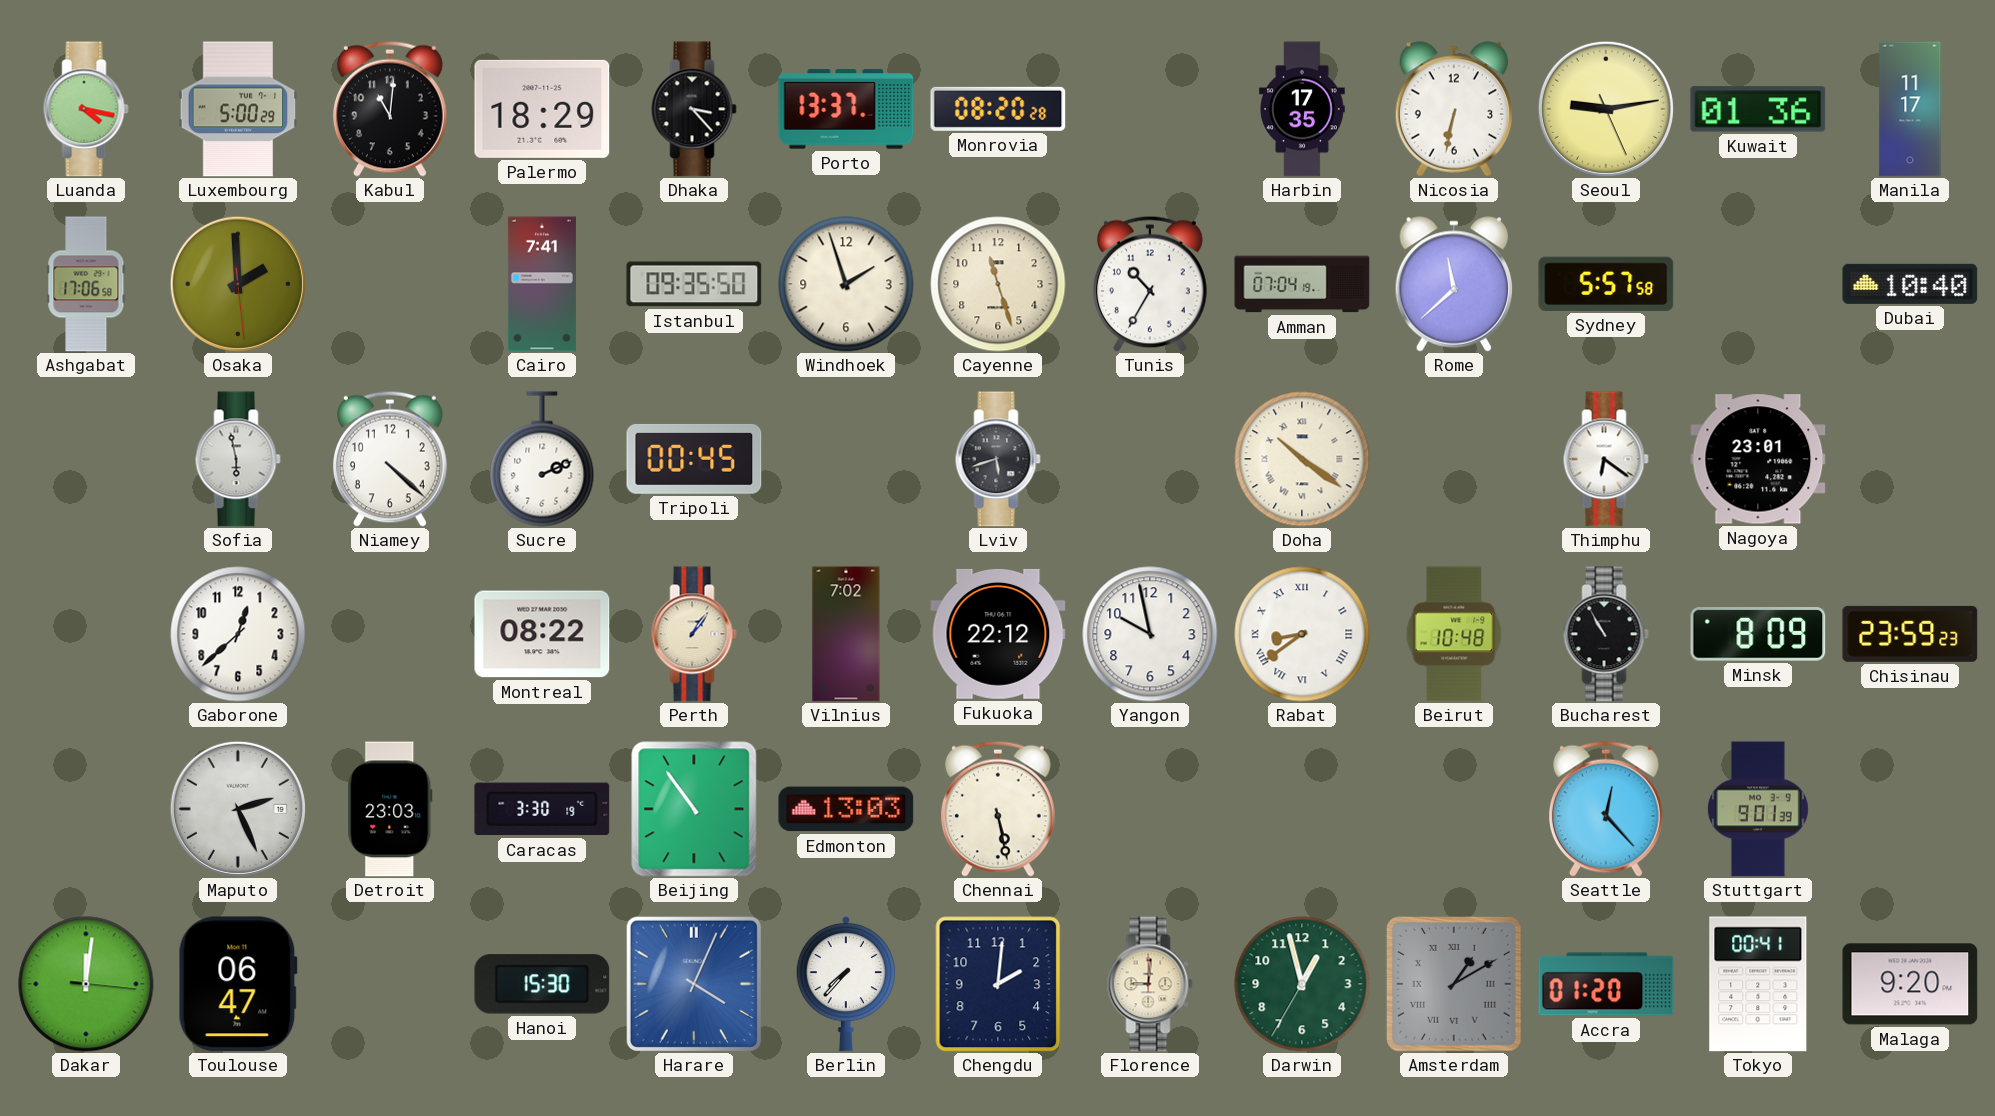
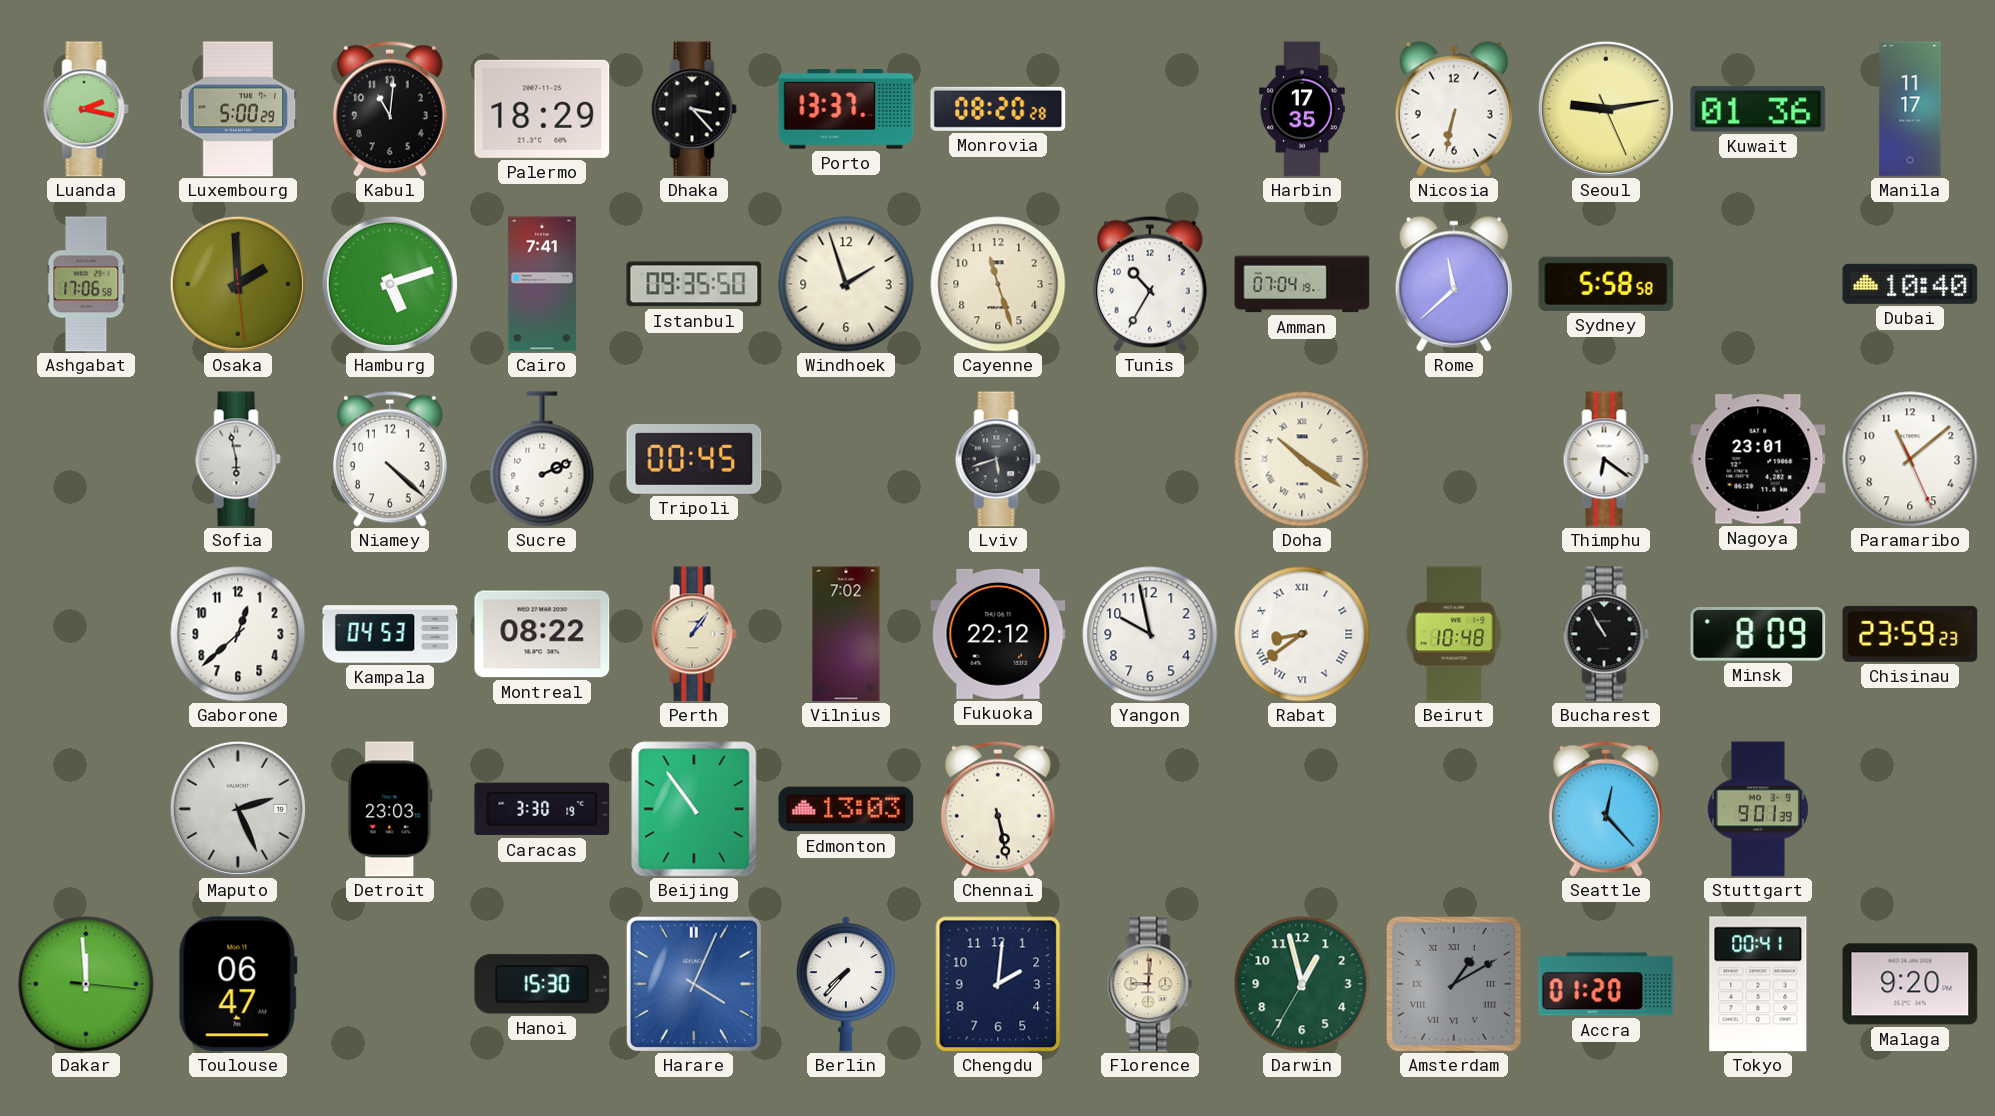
Luanda: 4:17 -> 2:17
Hamburg: none -> 5:12
Sydney: 5:57 -> 5:58
Paramaribo: none -> 11:08
Kampala: none -> 04:53
Dakar: 12:01 -> 11:59
